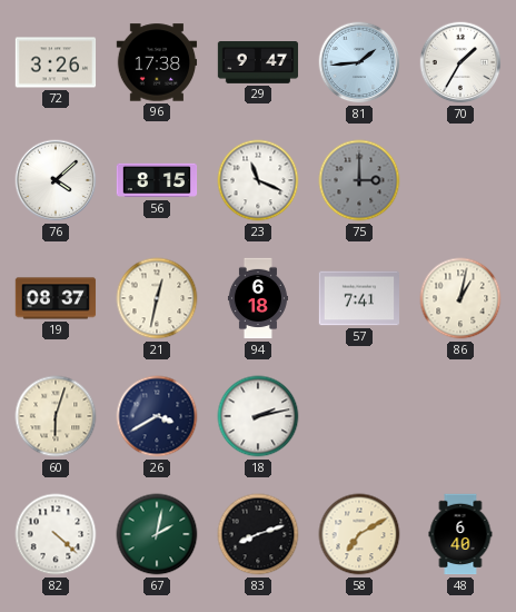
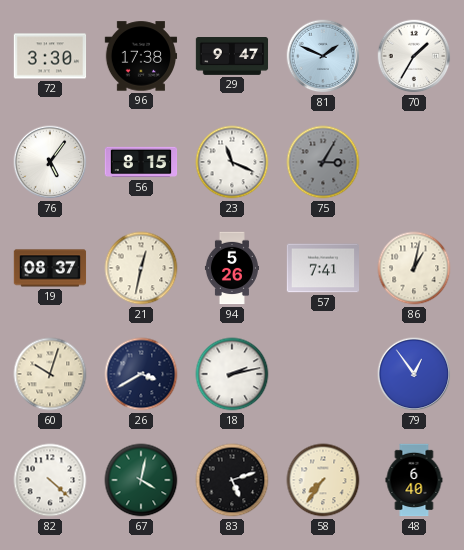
72: 3:26 -> 3:30
81: 1:44 -> 1:49
76: 4:08 -> 5:06
75: 3:00 -> 3:05
94: 6:18 -> 5:26
60: 6:03 -> 10:03
79: none -> 12:54
67: 2:02 -> 4:02
83: 8:12 -> 5:12
58: 7:10 -> 7:36
